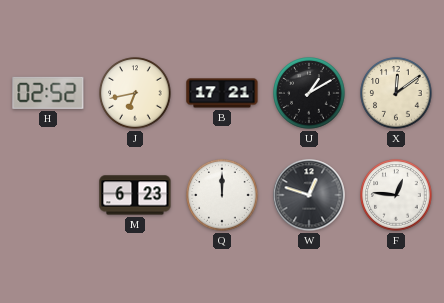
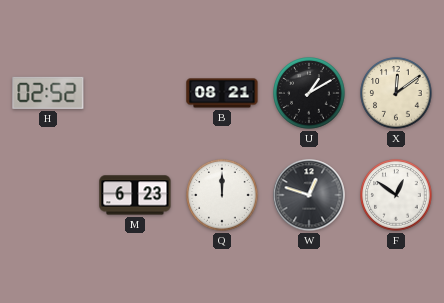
J: 6:43 -> none
B: 17:21 -> 08:21
F: 12:46 -> 12:51
